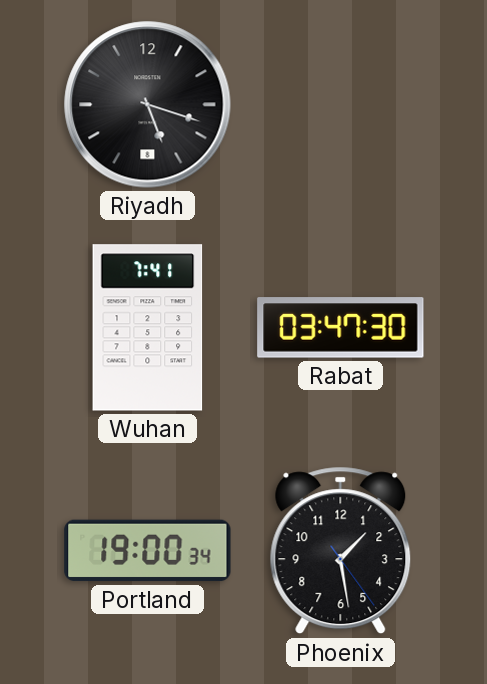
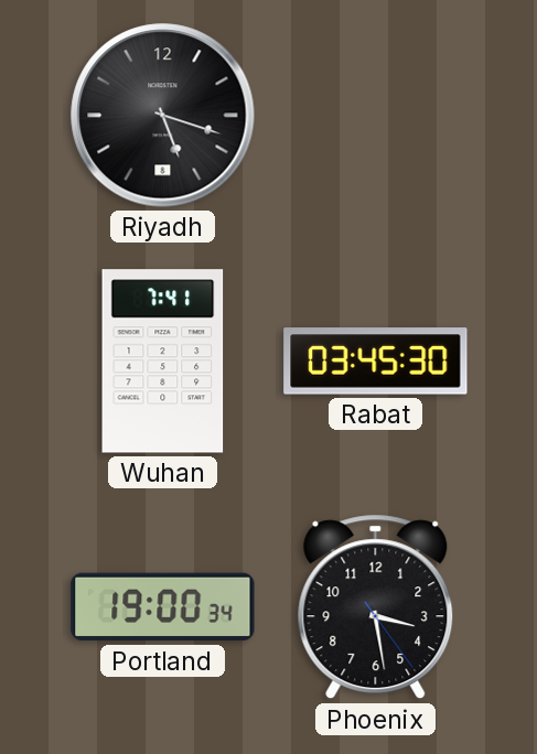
Rabat: 03:47 -> 03:45
Phoenix: 1:28 -> 3:28
